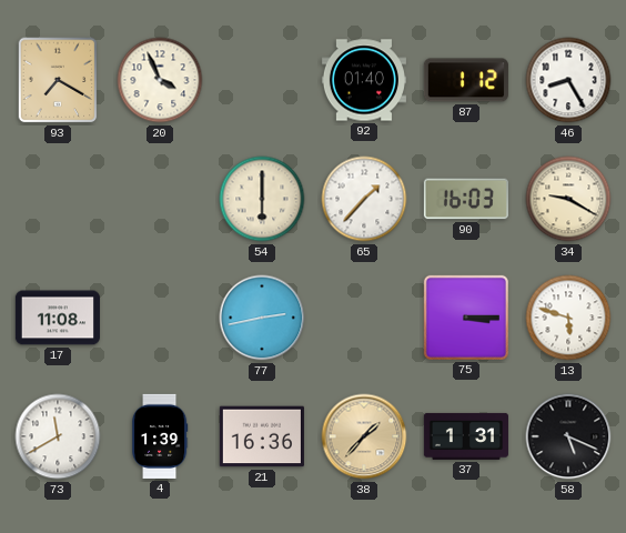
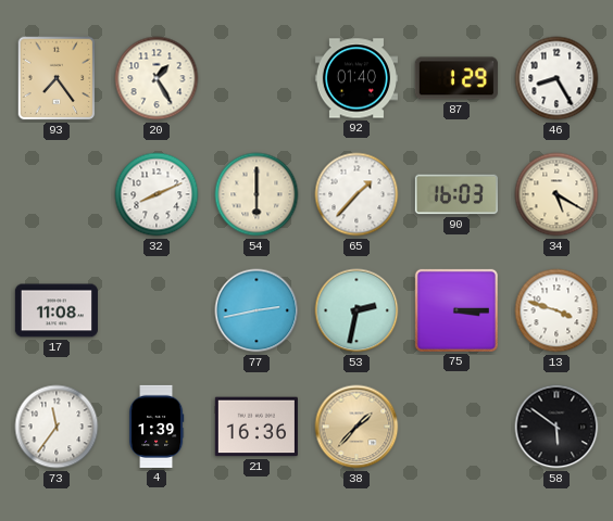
93: 7:20 -> 7:24
20: 3:56 -> 1:25
87: 1:12 -> 1:29
32: none -> 8:11
34: 9:20 -> 5:20
53: none -> 2:32
13: 5:48 -> 3:48
73: 11:40 -> 11:36
37: 1:31 -> none
58: 5:19 -> 5:51
